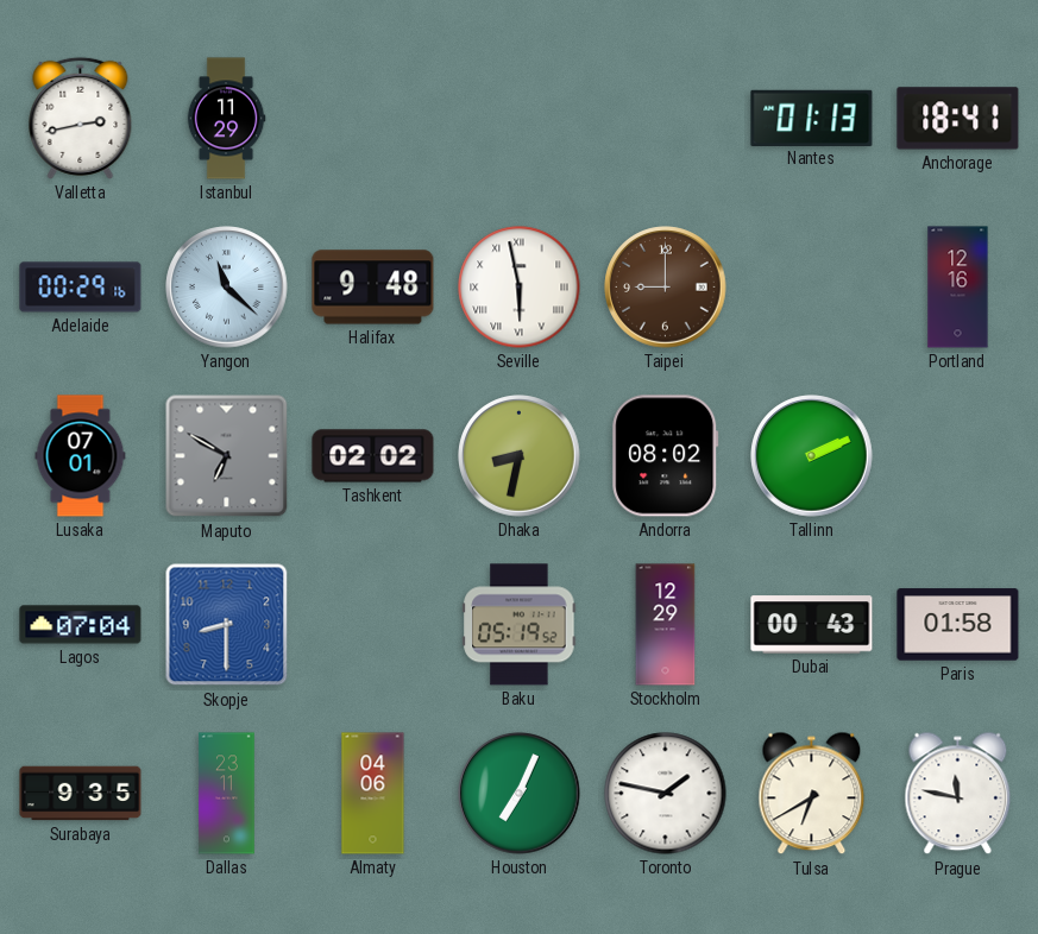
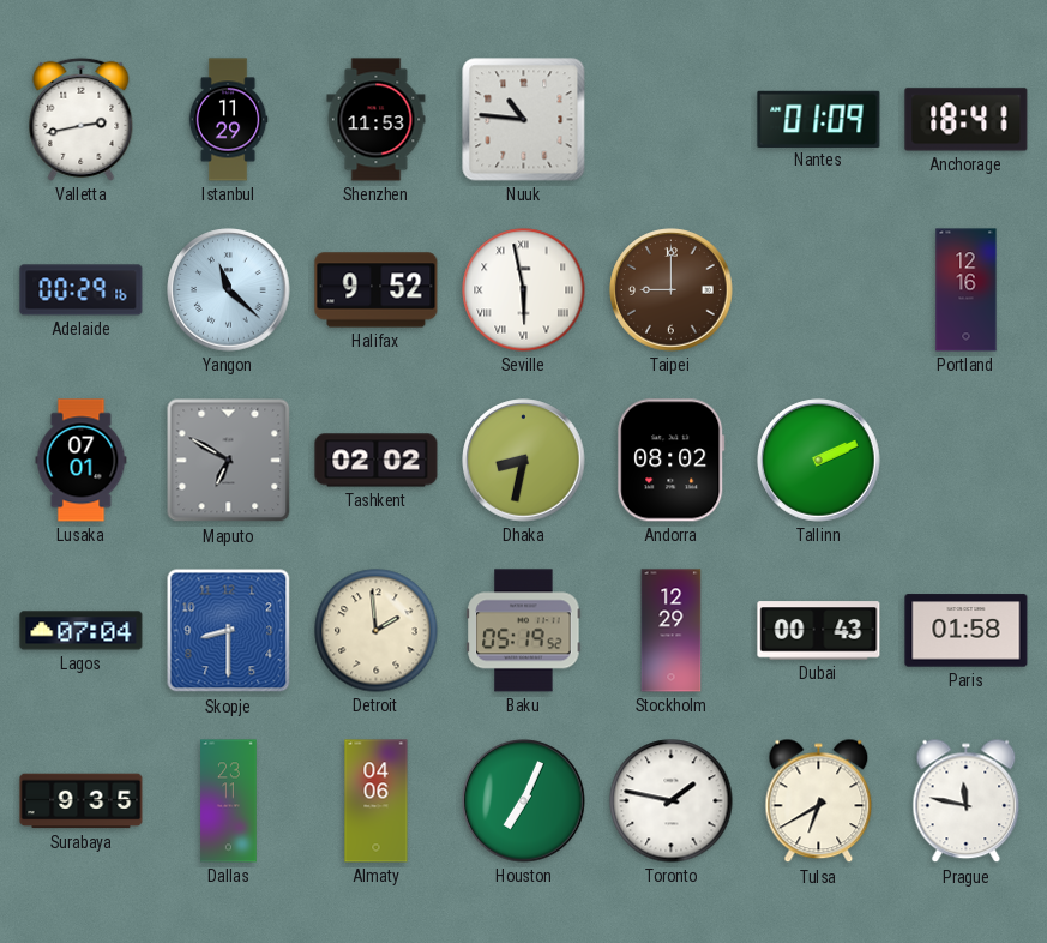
Shenzhen: none -> 11:53
Nuuk: none -> 10:46
Nantes: 01:13 -> 01:09
Halifax: 9:48 -> 9:52
Detroit: none -> 1:59
